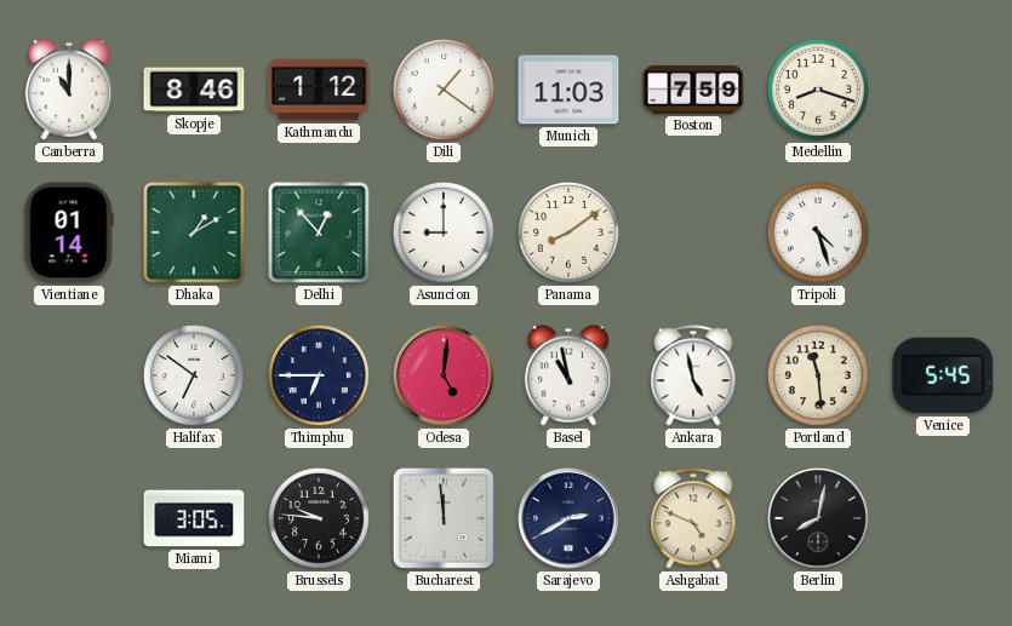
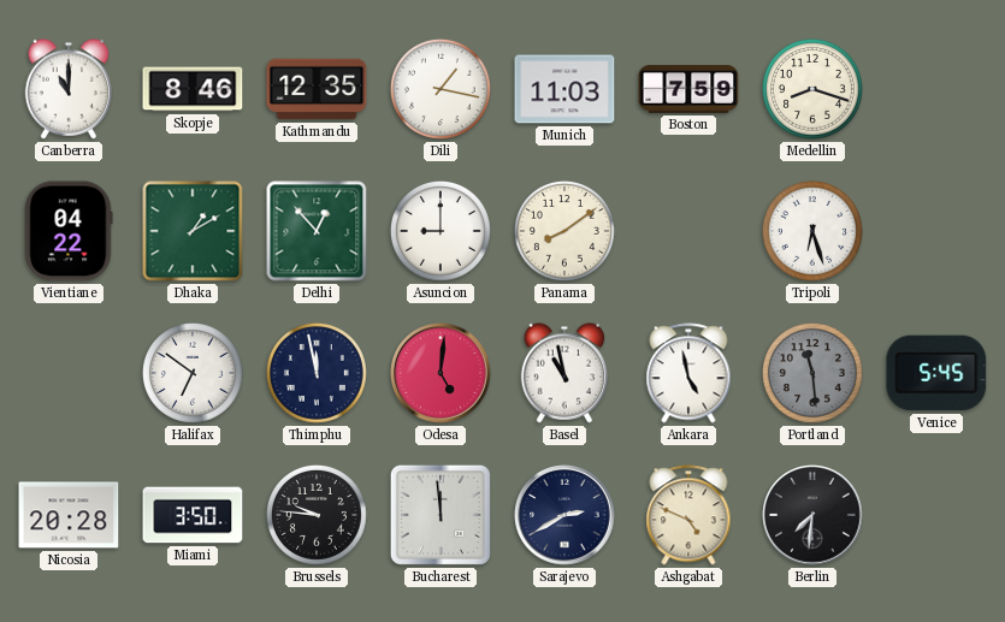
Kathmandu: 1:12 -> 12:35
Dili: 1:21 -> 1:17
Vientiane: 01:14 -> 04:22
Tripoli: 4:27 -> 6:27
Thimphu: 6:45 -> 11:58
Portland dial: cream -> grey
Nicosia: none -> 20:28
Miami: 3:05 -> 3:50
Berlin: 8:02 -> 7:31
